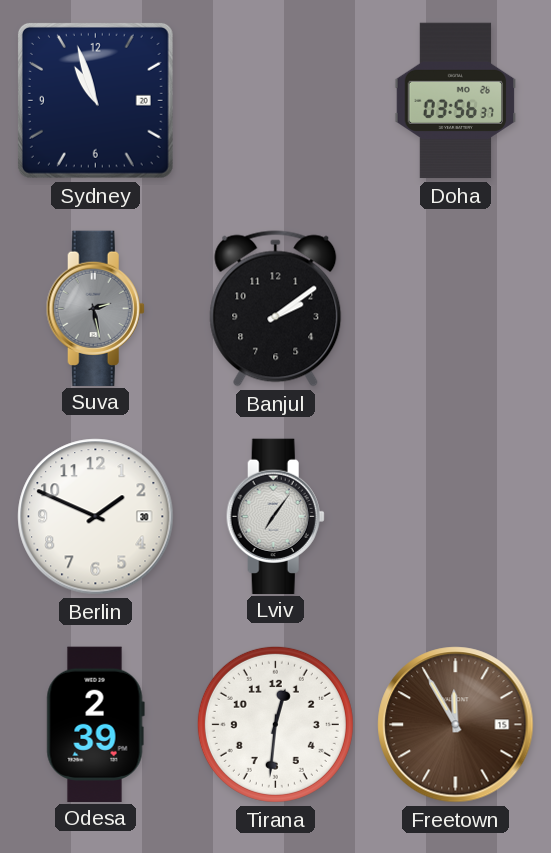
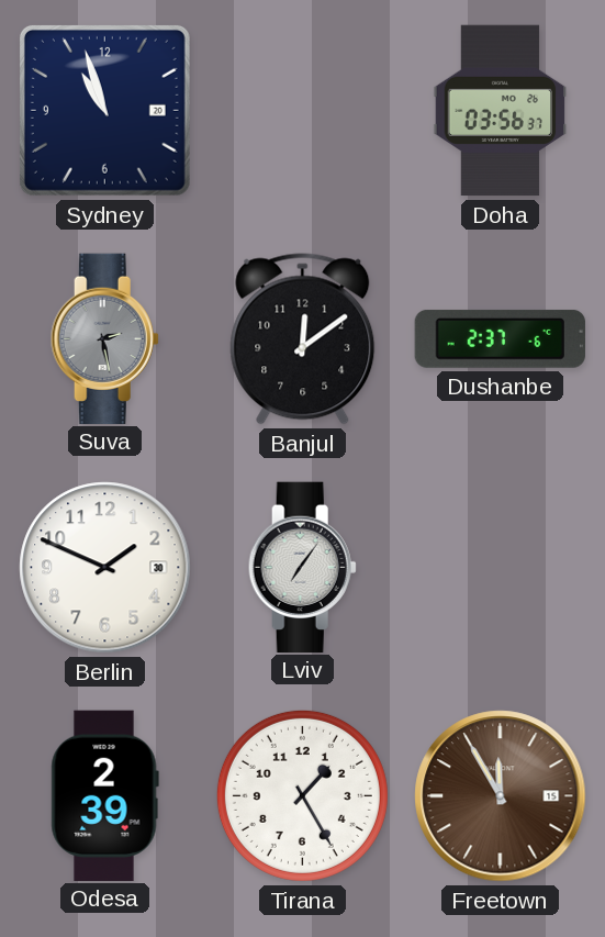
Banjul: 2:09 -> 12:09
Dushanbe: none -> 2:37
Tirana: 12:31 -> 1:25
